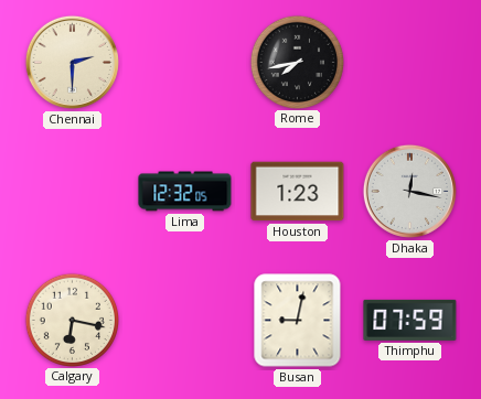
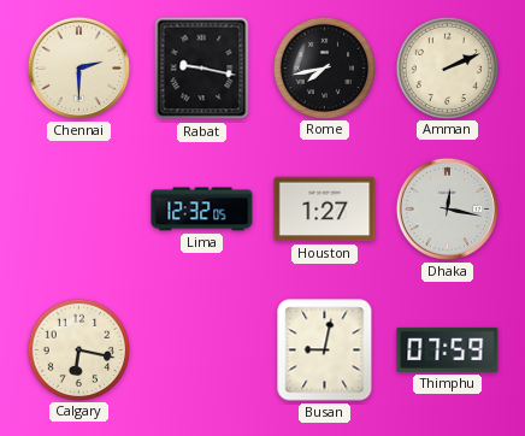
Rabat: none -> 9:17
Amman: none -> 2:11
Houston: 1:23 -> 1:27
